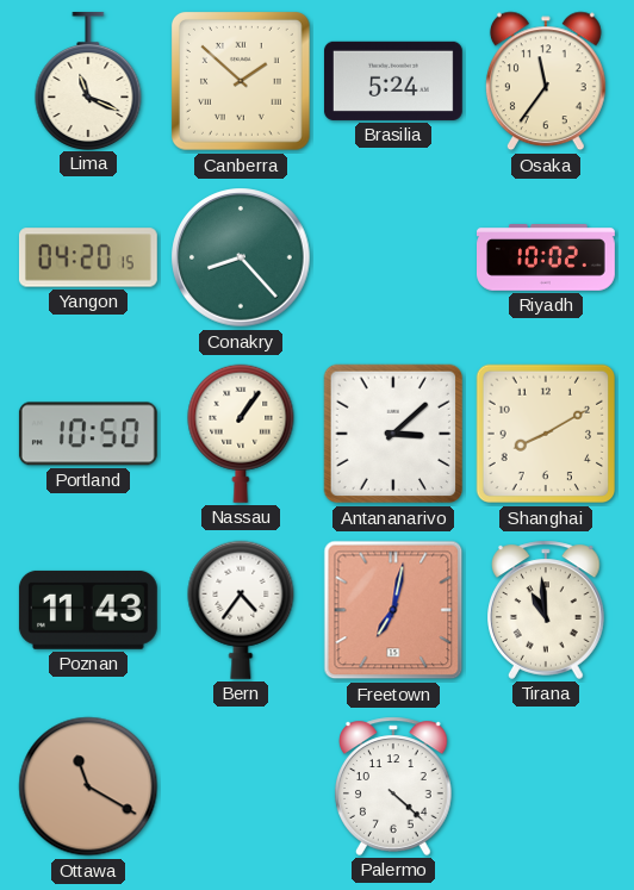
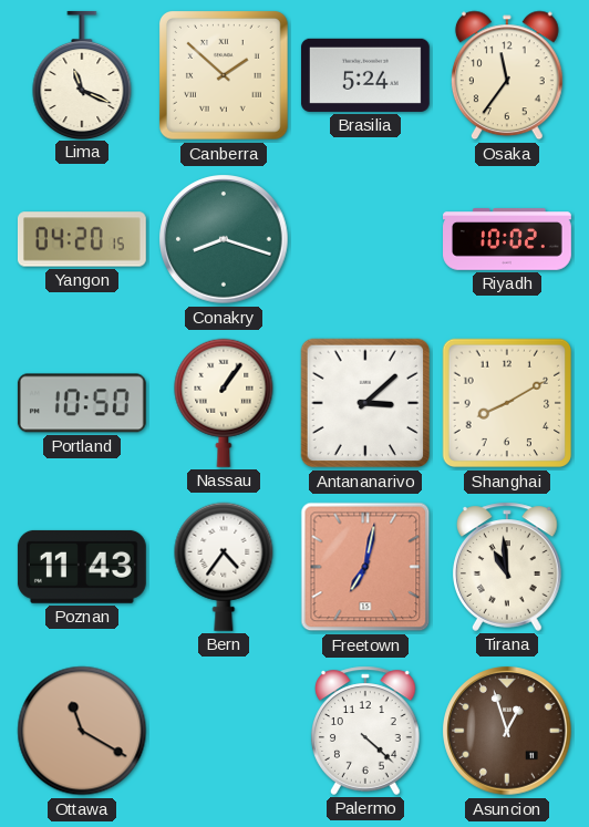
Conakry: 8:23 -> 8:18
Asuncion: none -> 12:57
